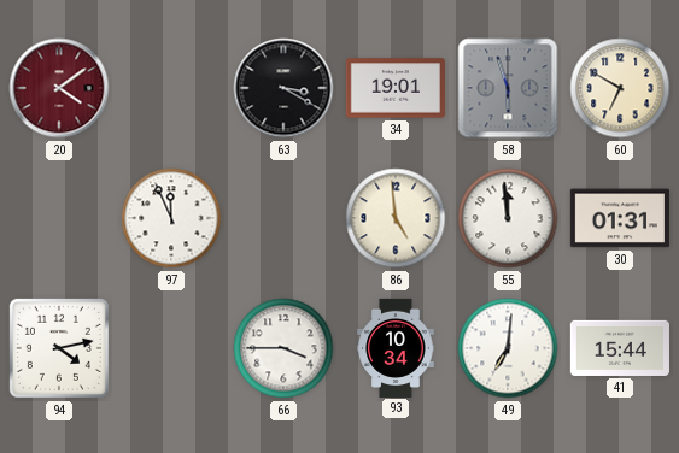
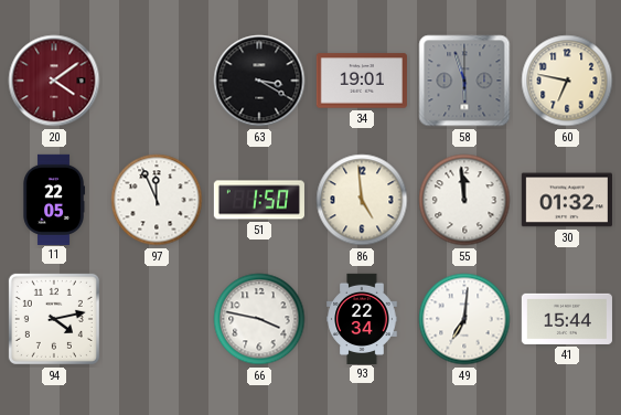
60: 6:50 -> 6:47
11: none -> 22:05
51: none -> 1:50
30: 01:31 -> 01:32
66: 3:45 -> 3:47
93: 10:34 -> 22:34
